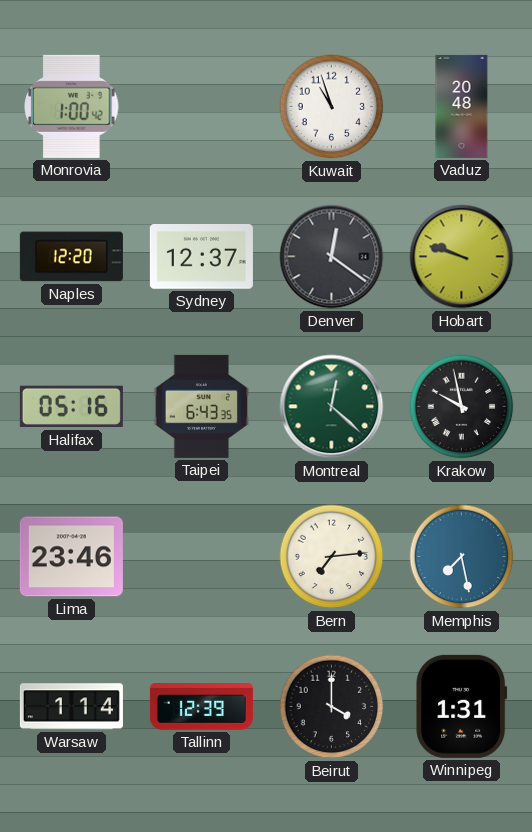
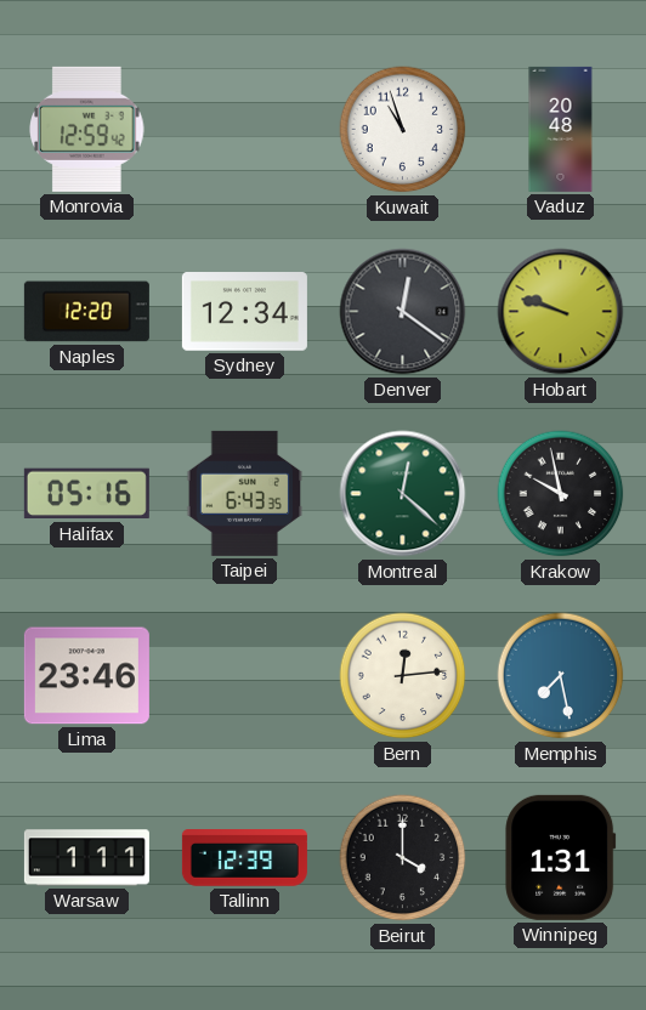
Monrovia: 1:00 -> 12:59
Sydney: 12:37 -> 12:34
Bern: 7:14 -> 12:14
Warsaw: 1:14 -> 1:11
